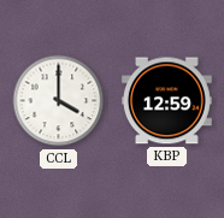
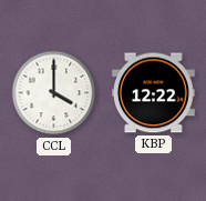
KBP: 12:59 -> 12:22
